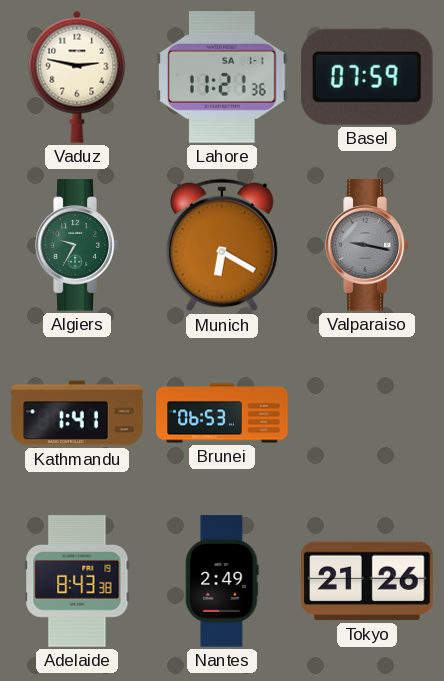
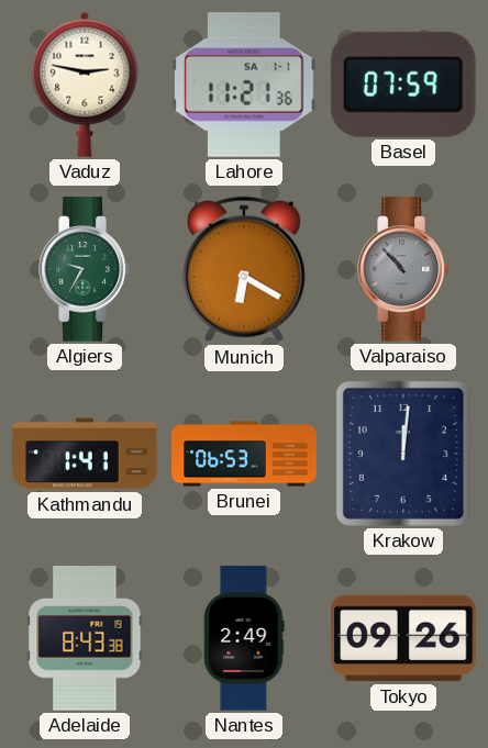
Valparaiso: 9:17 -> 10:53
Krakow: none -> 12:01
Tokyo: 21:26 -> 09:26
